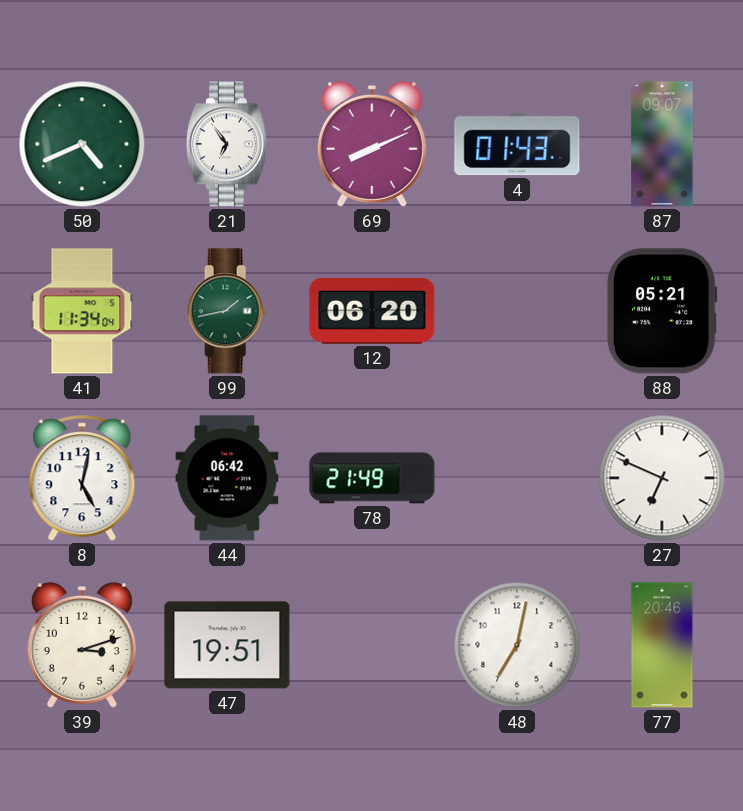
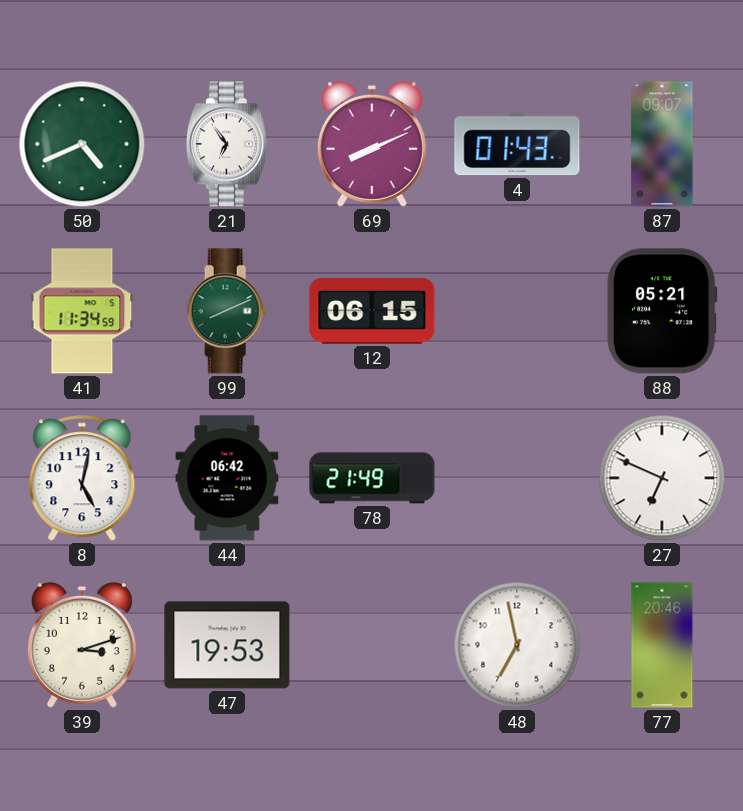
41: 11:34:04 -> 11:34:59
99: 1:43 -> 8:11
12: 06:20 -> 06:15
47: 19:51 -> 19:53
48: 7:02 -> 6:58
